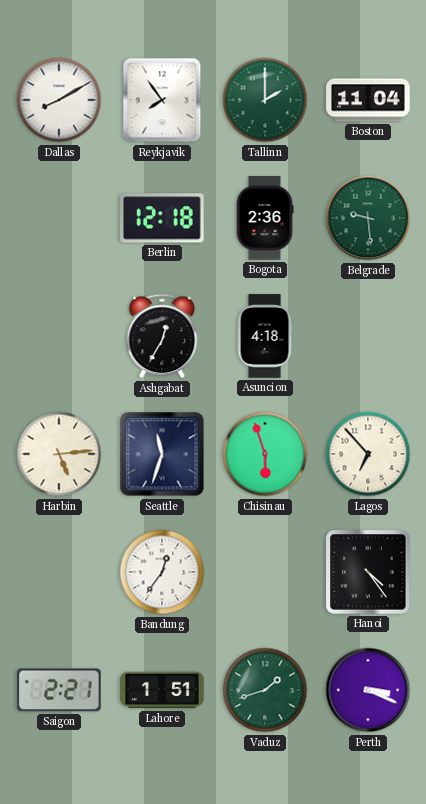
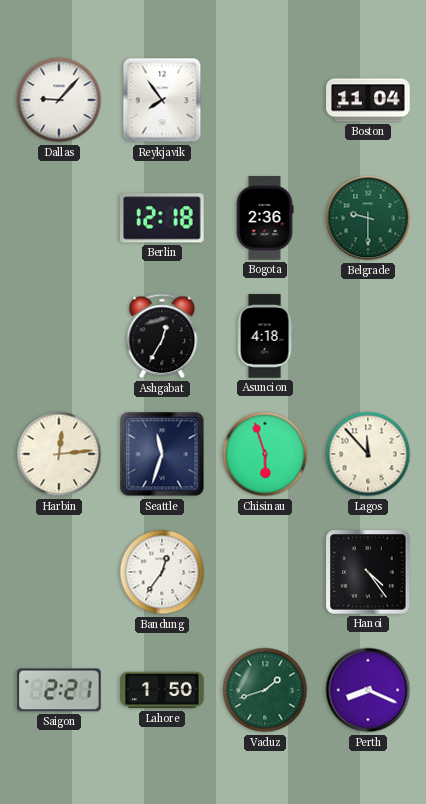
Dallas: 8:10 -> 9:07
Tallinn: 2:00 -> none
Belgrade: 9:29 -> 9:30
Harbin: 5:14 -> 12:14
Lagos: 6:53 -> 11:53
Lahore: 1:51 -> 1:50
Perth: 3:19 -> 8:19
